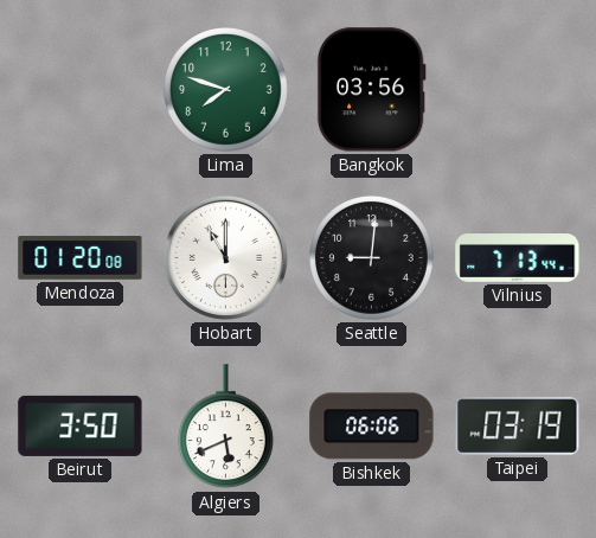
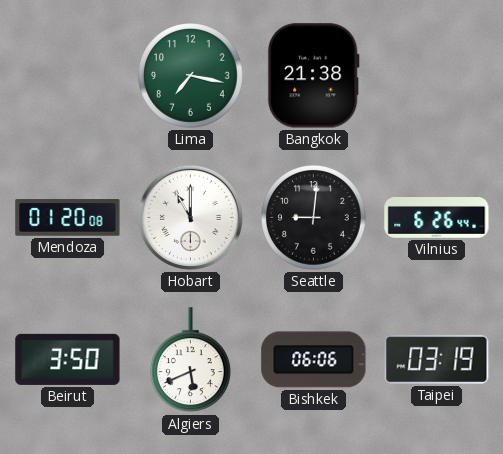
Lima: 7:48 -> 7:17
Bangkok: 03:56 -> 21:38
Vilnius: 7:13 -> 6:26
